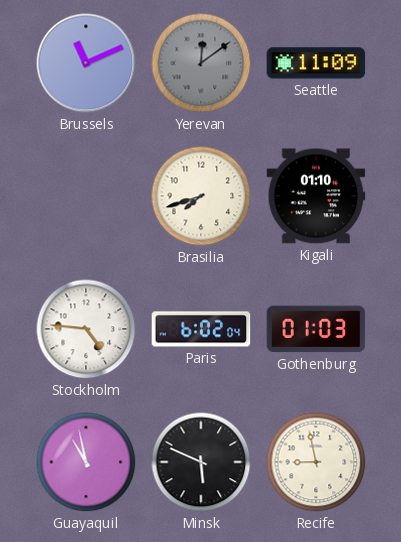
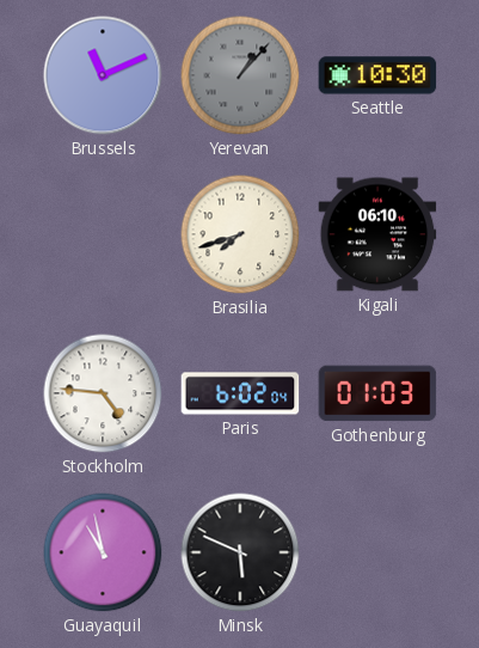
Yerevan: 12:09 -> 1:07
Seattle: 11:09 -> 10:30
Kigali: 01:10 -> 06:10
Recife: 8:58 -> none
